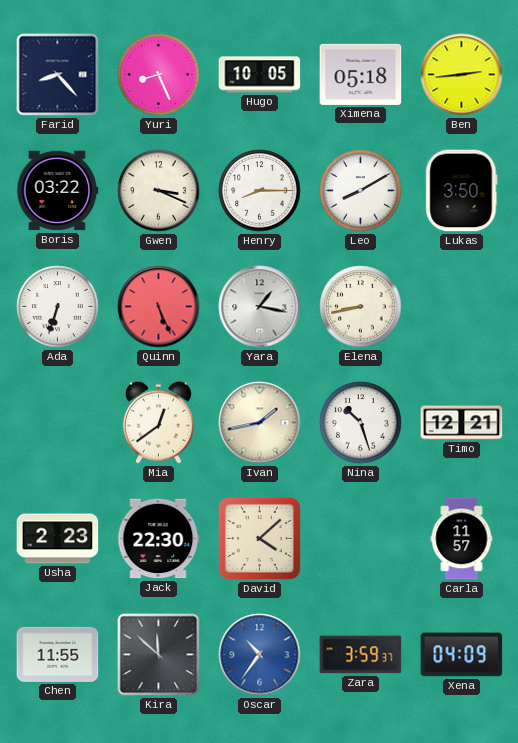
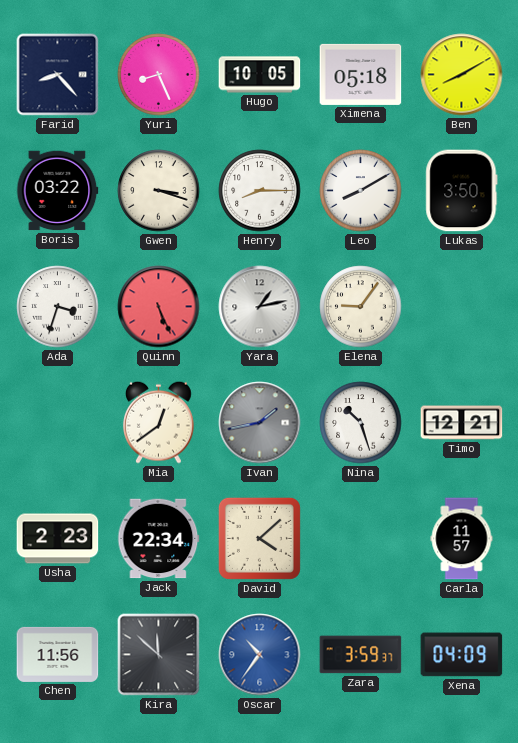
Ben: 2:44 -> 8:10
Gwen: 3:19 -> 3:18
Ada: 6:33 -> 3:33
Yara: 1:17 -> 1:13
Elena: 8:43 -> 9:06
Ivan dial: cream -> grey
Jack: 22:30 -> 22:34
Chen: 11:55 -> 11:56
